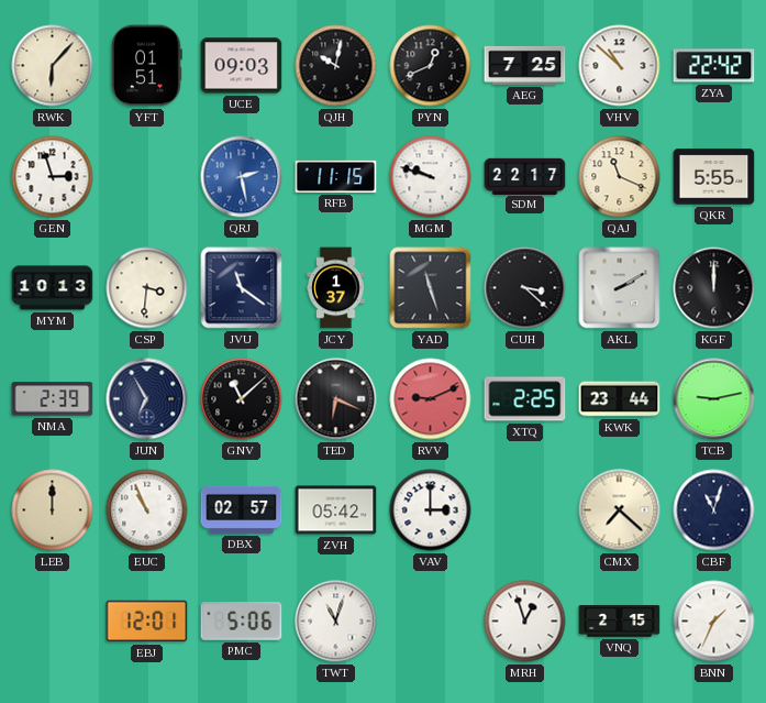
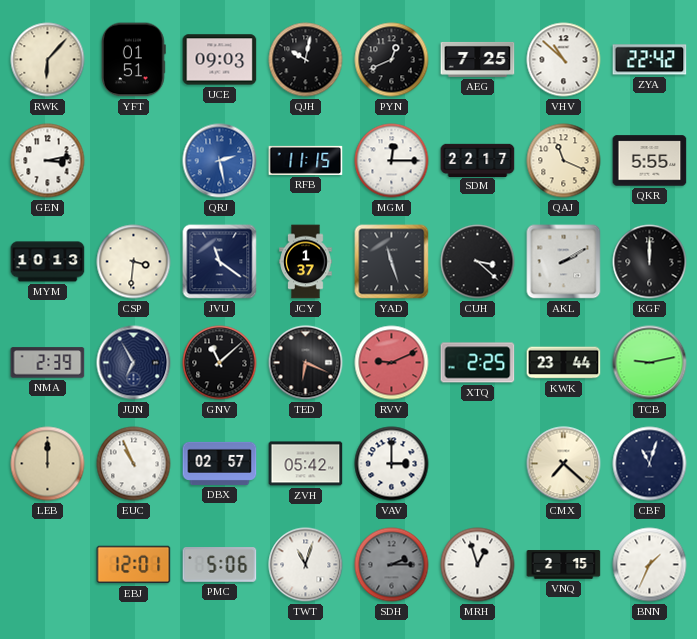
GEN: 2:57 -> 3:13
MGM: 9:48 -> 12:15
SDH: none -> 2:15
